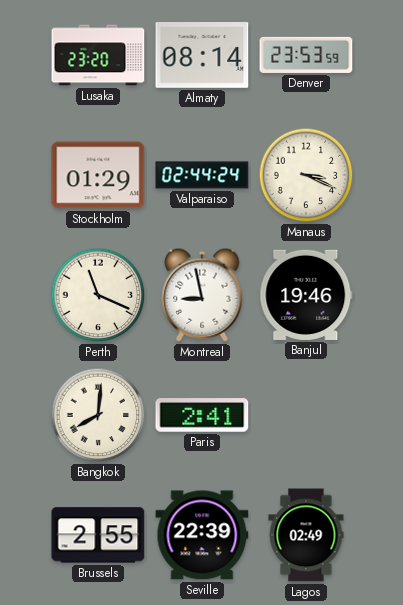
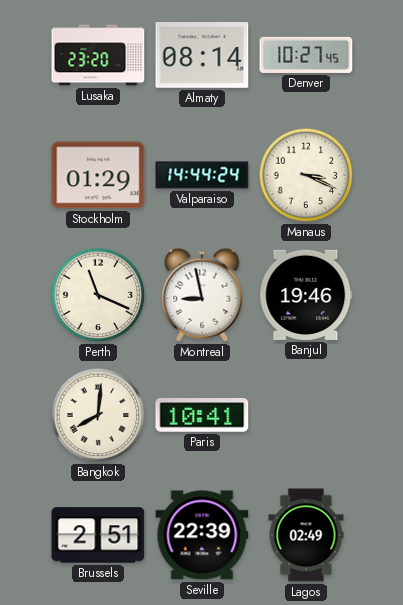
Denver: 23:53 -> 10:27
Valparaiso: 02:44 -> 14:44
Paris: 2:41 -> 10:41
Brussels: 2:55 -> 2:51
